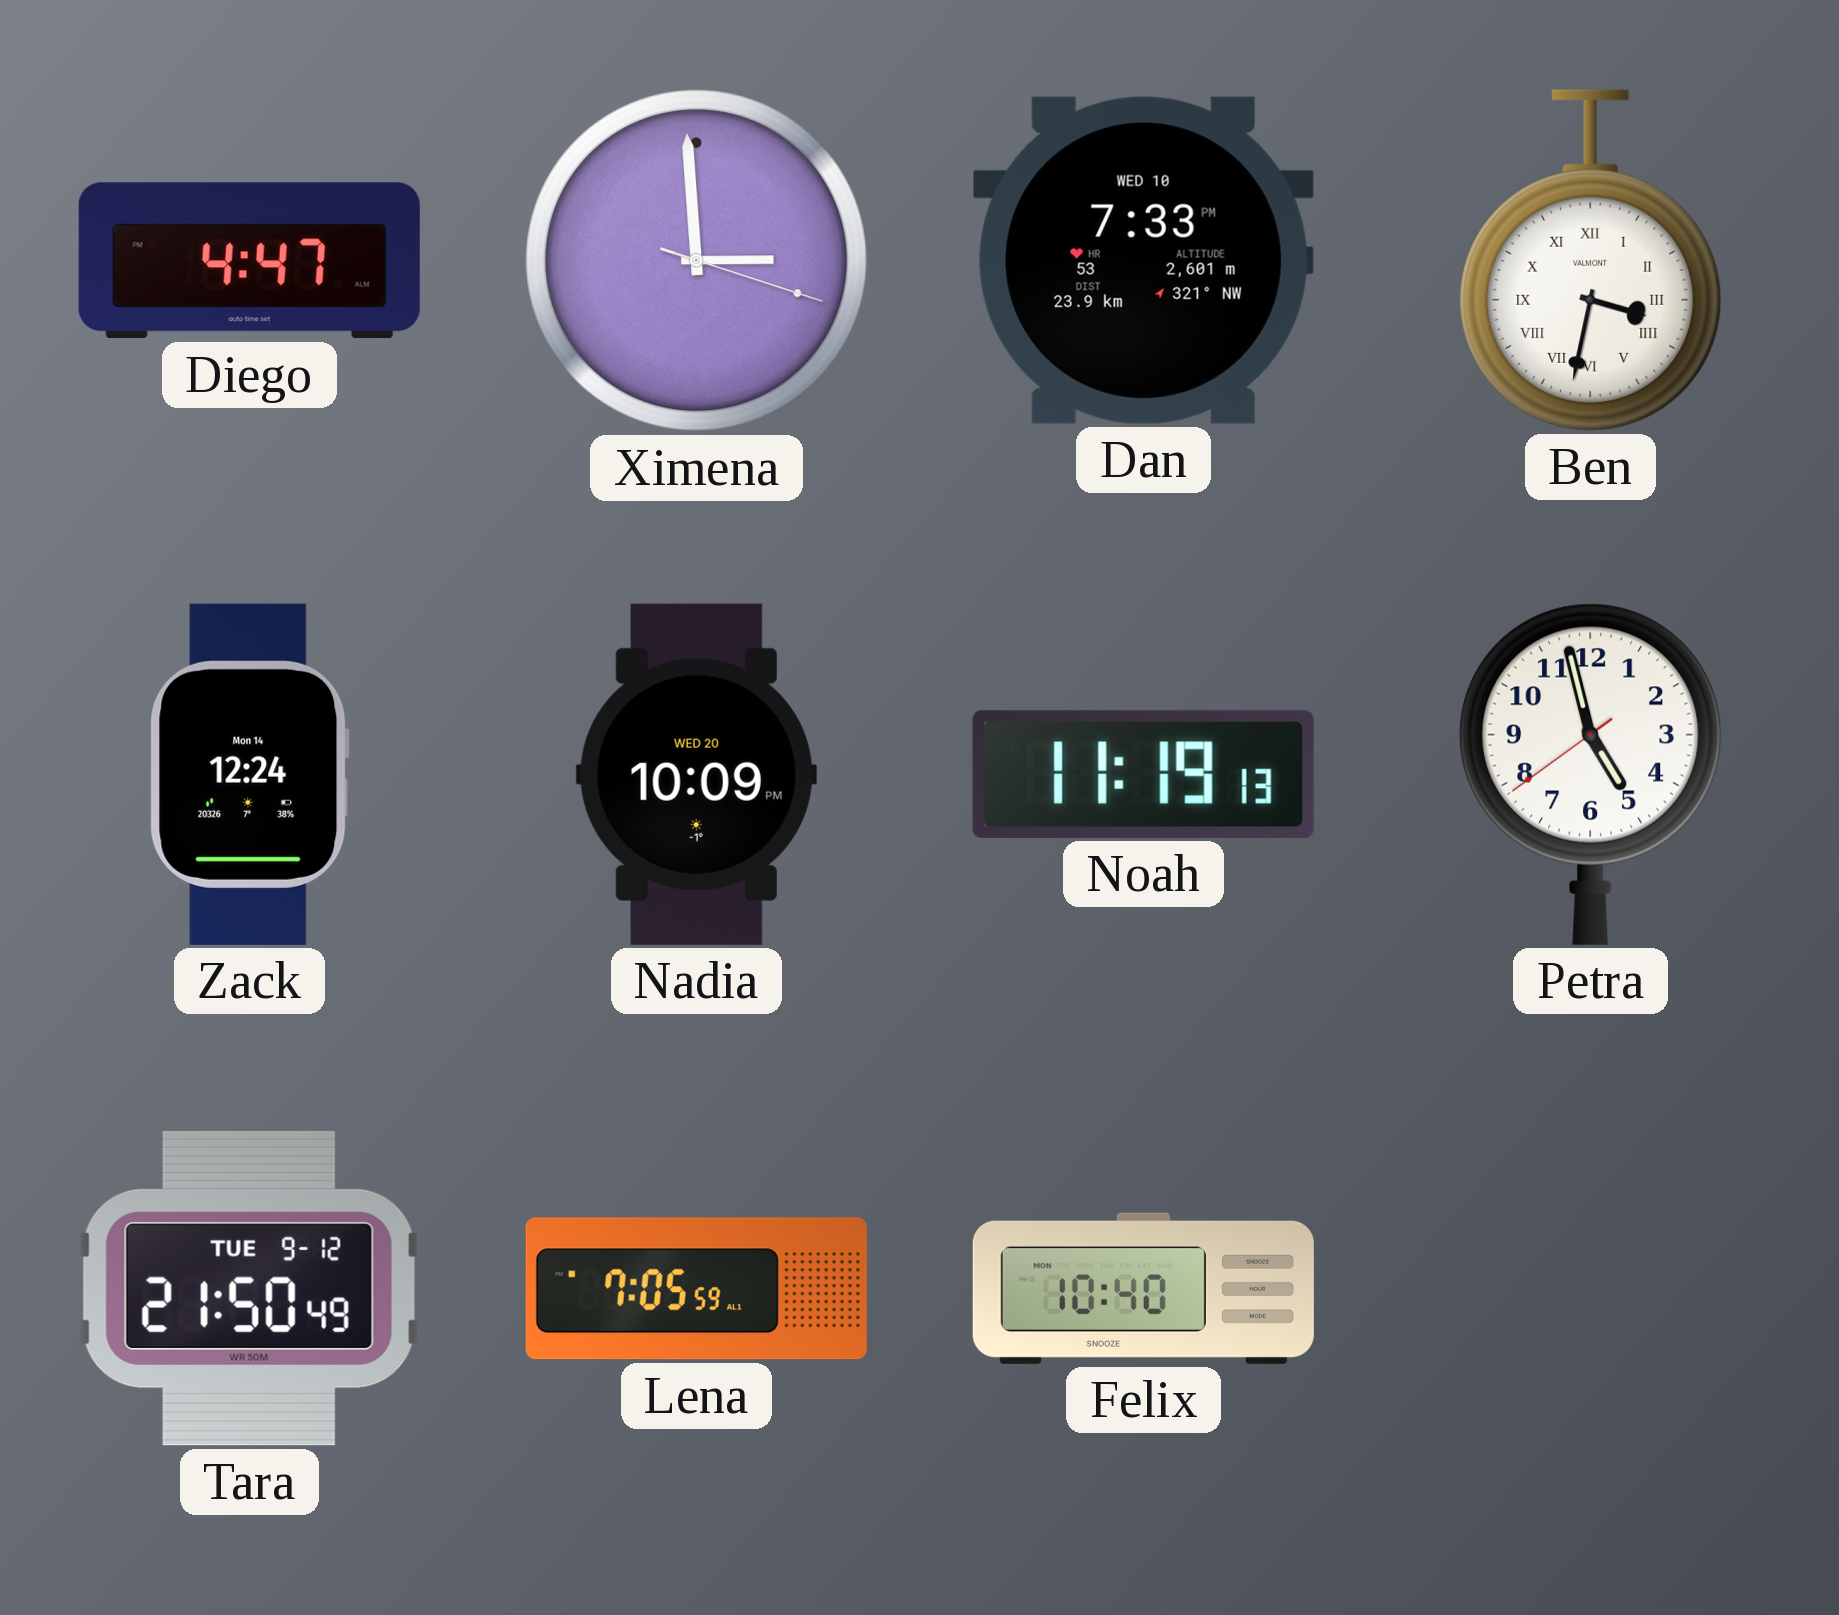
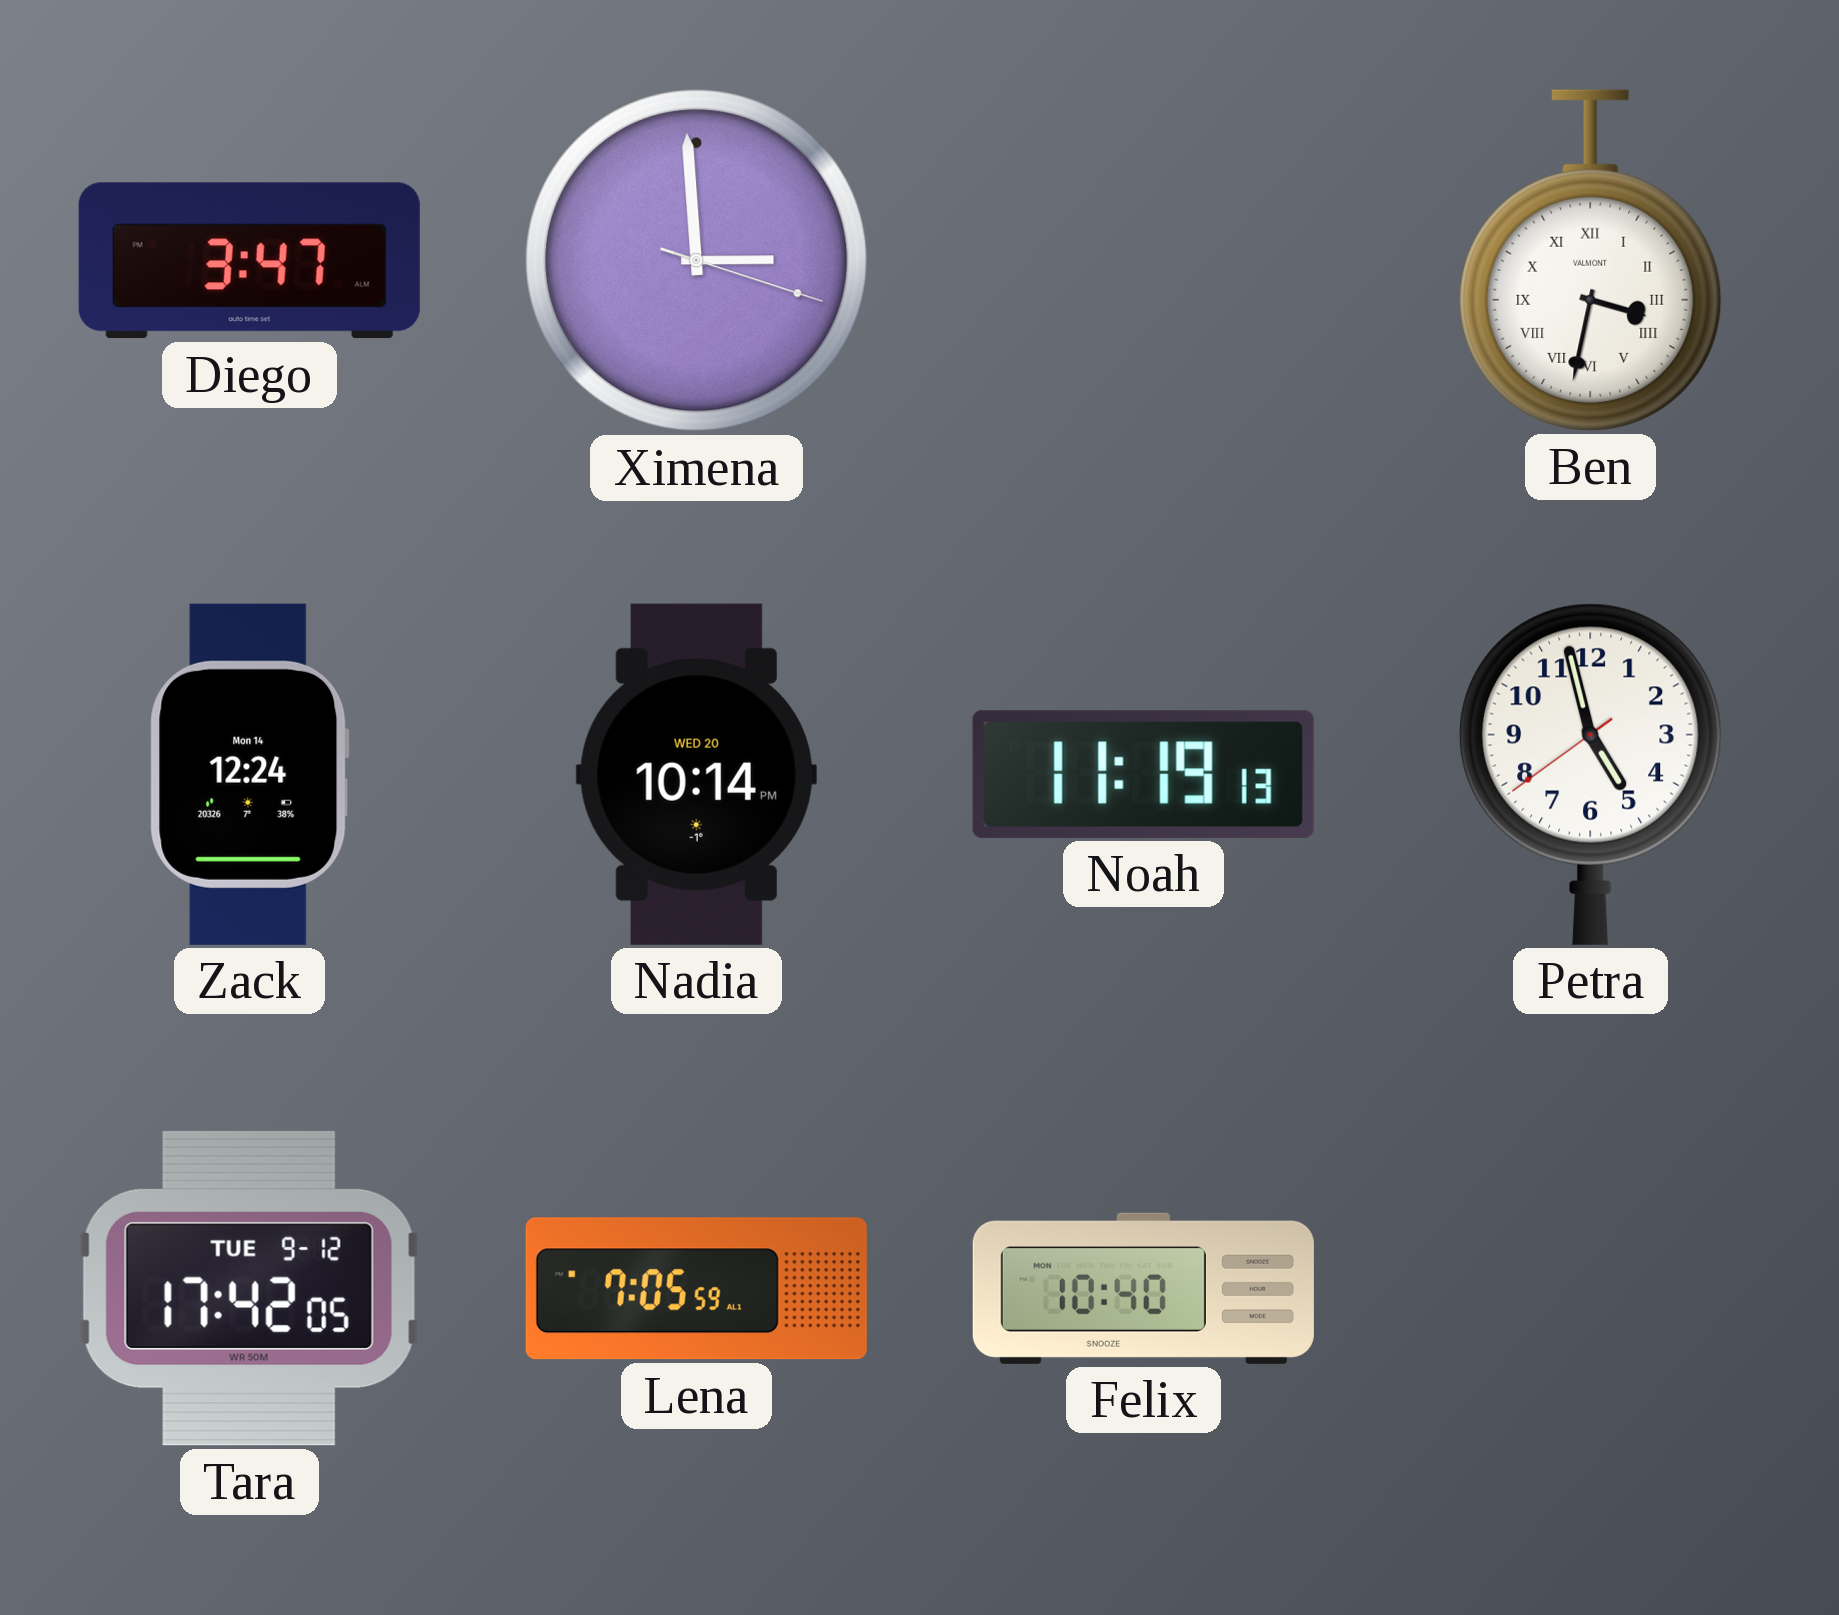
Diego: 4:47 -> 3:47
Dan: 7:33 -> none
Nadia: 10:09 -> 10:14
Tara: 21:50 -> 17:42
